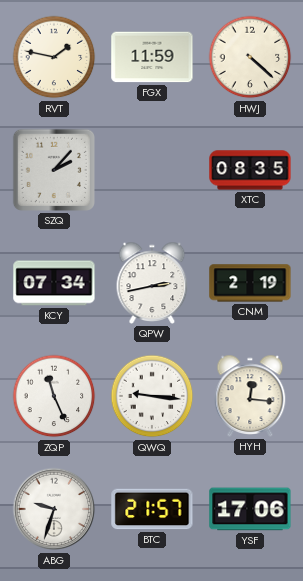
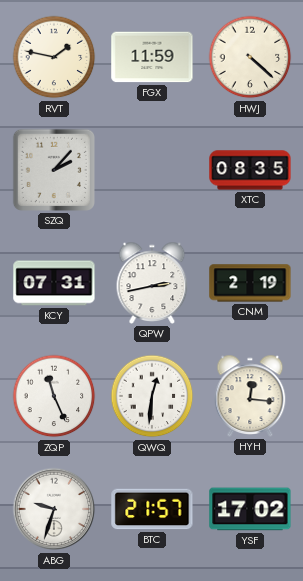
KCY: 07:34 -> 07:31
QWQ: 9:16 -> 12:31
YSF: 17:06 -> 17:02
